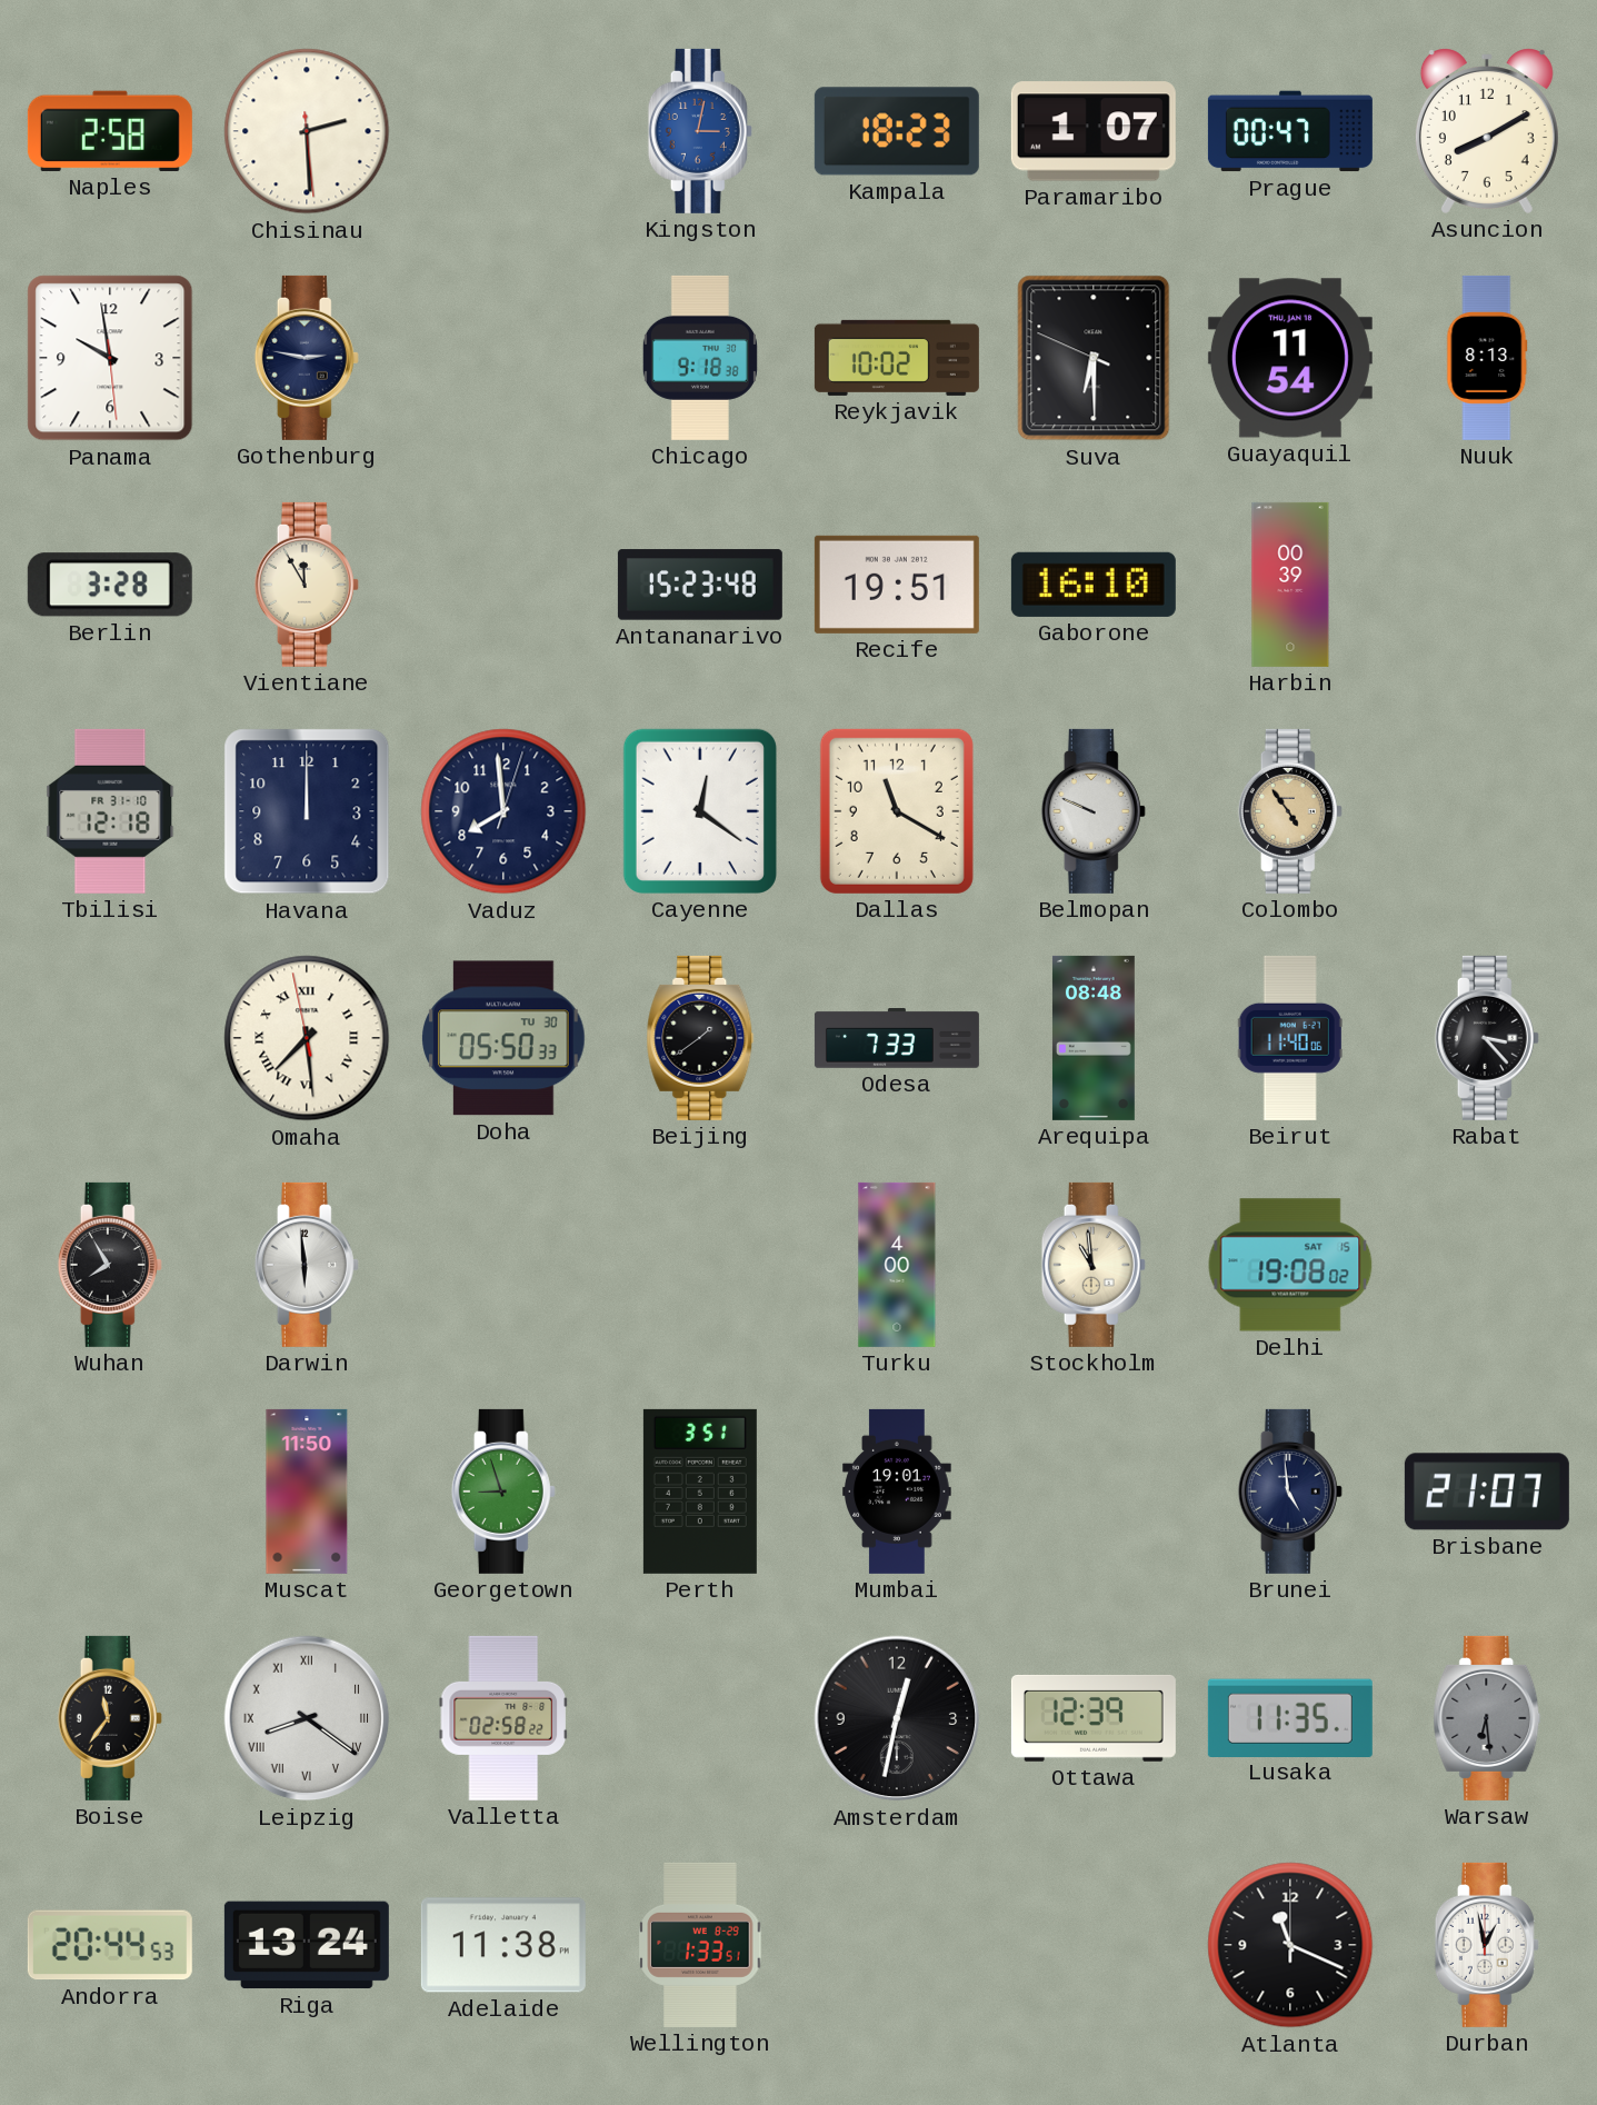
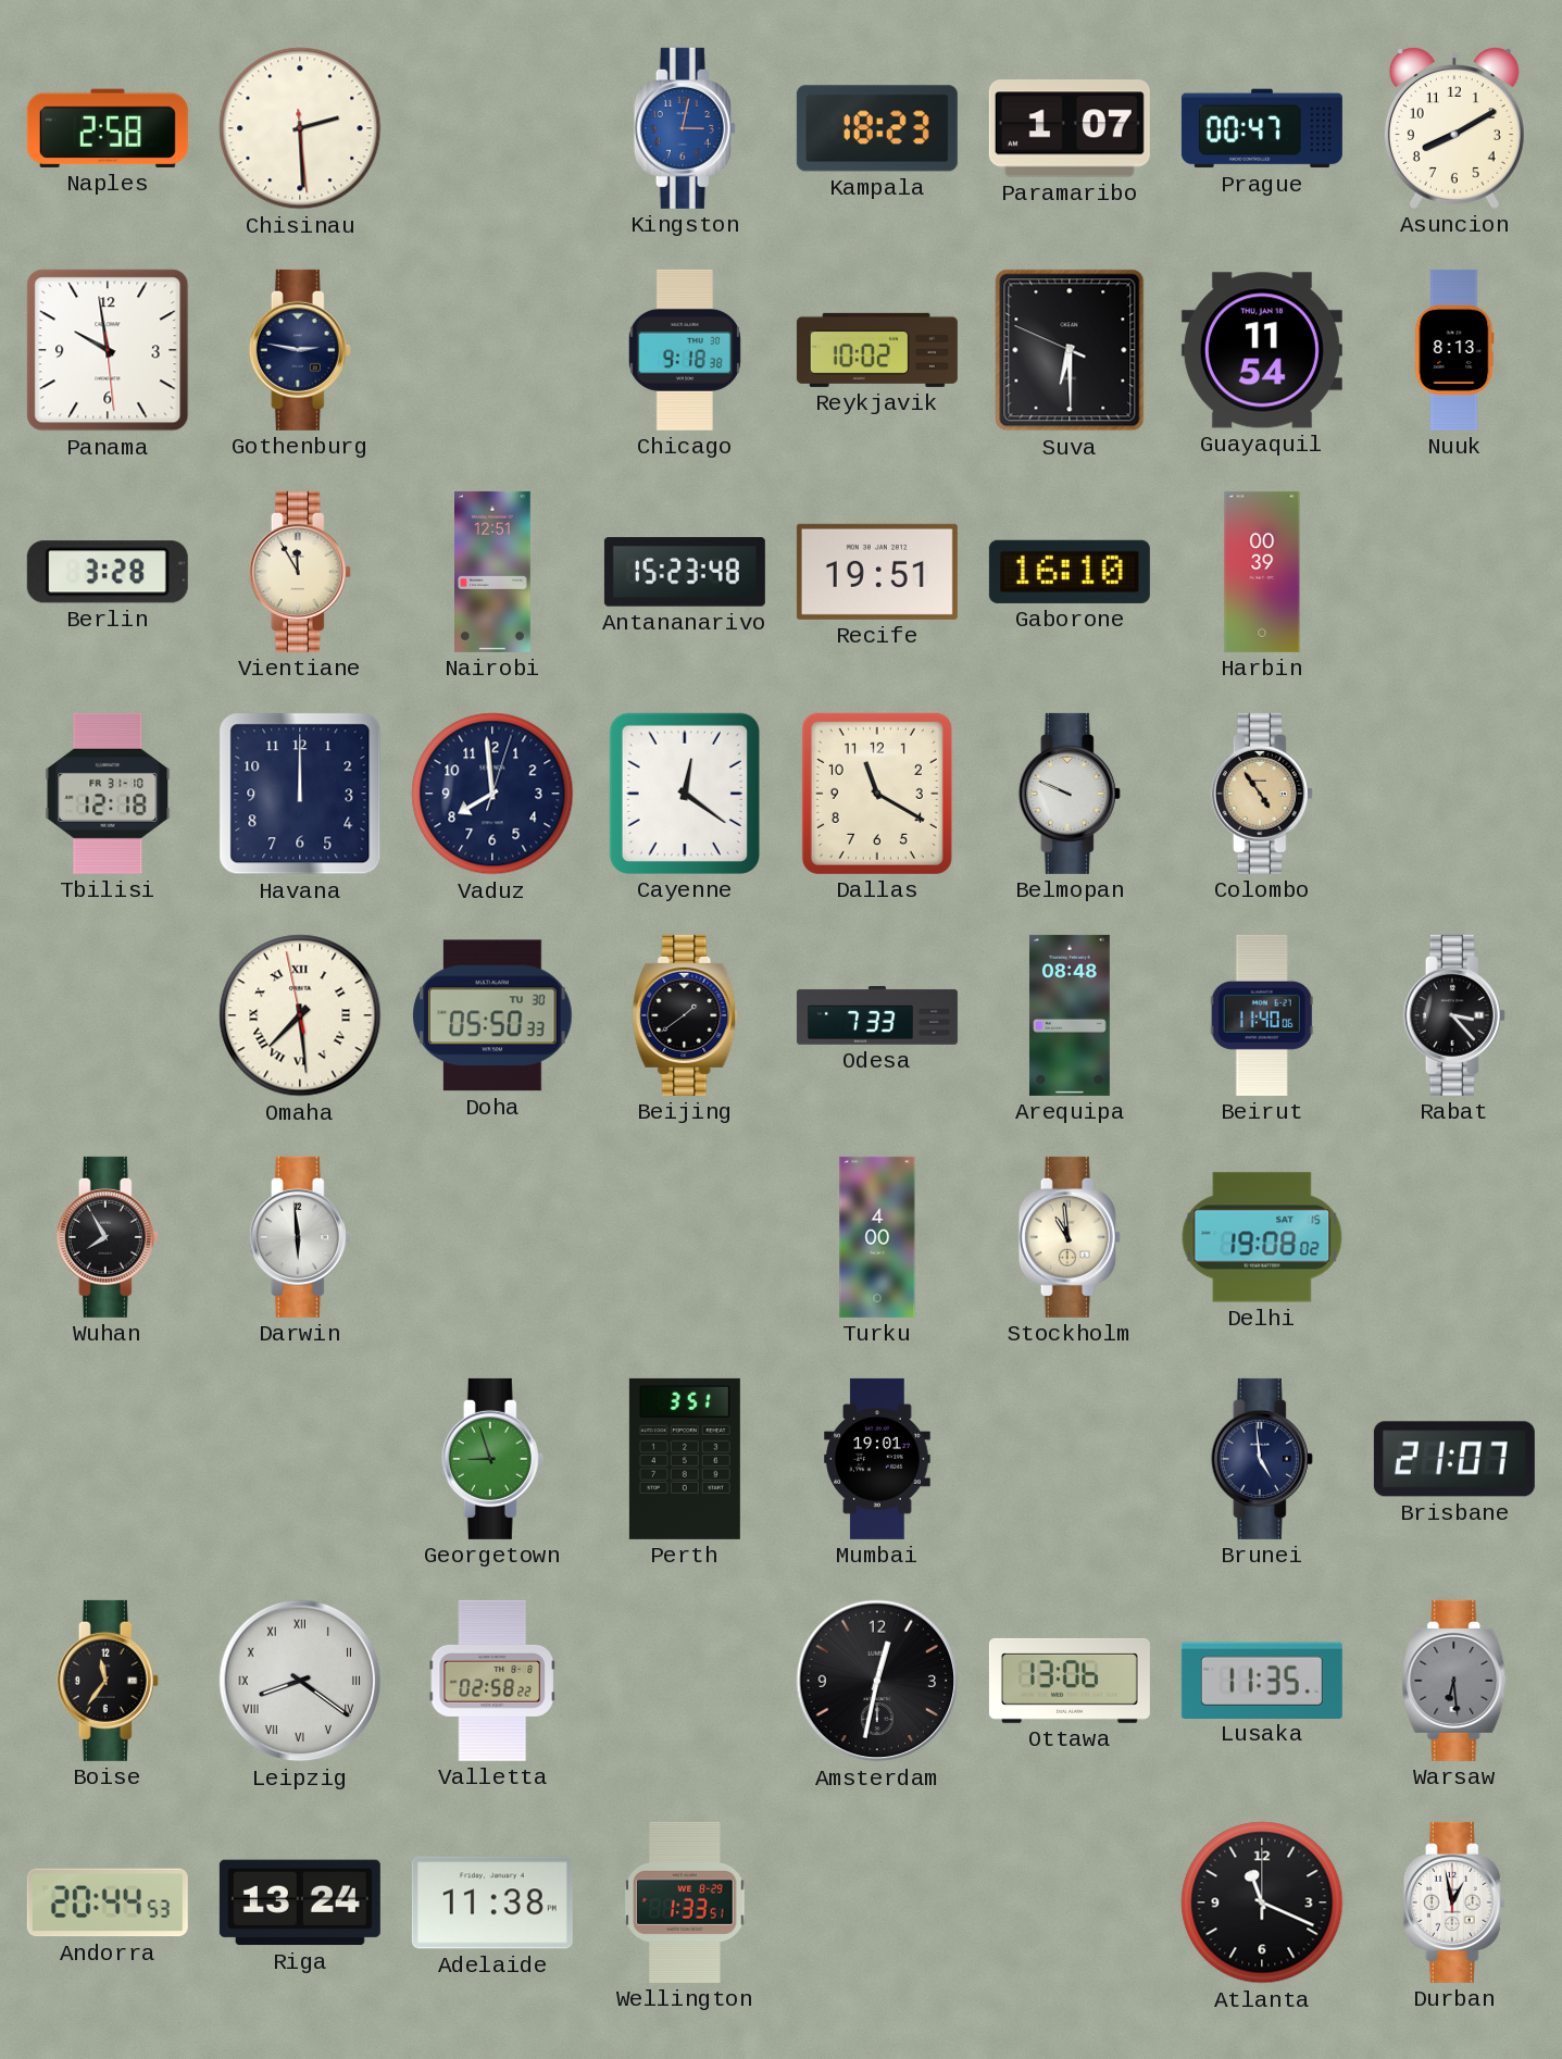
Nairobi: none -> 12:51
Muscat: 11:50 -> none
Ottawa: 12:39 -> 13:06
